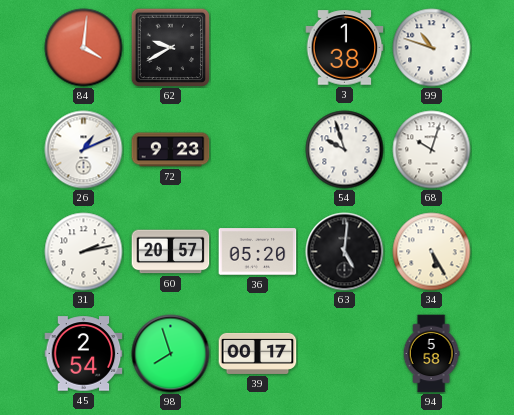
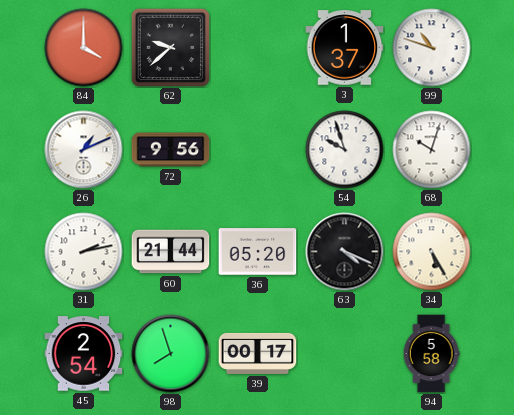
84: 4:01 -> 4:00
62: 9:40 -> 9:38
3: 1:38 -> 1:37
72: 9:23 -> 9:56
60: 20:57 -> 21:44
63: 5:01 -> 4:19
